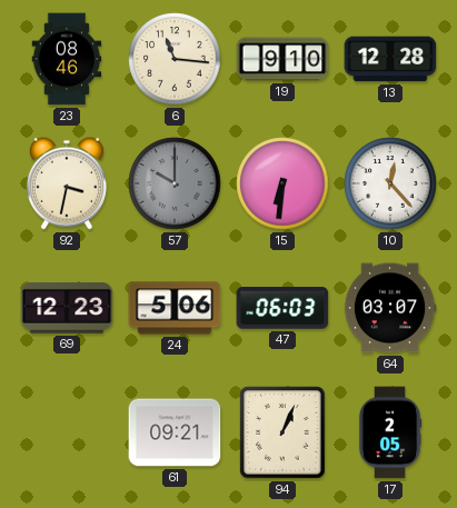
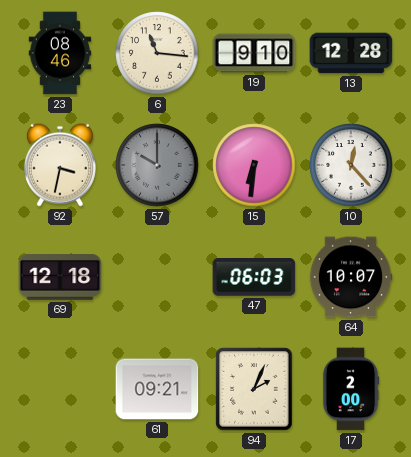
69: 12:23 -> 12:18
24: 5:06 -> none
64: 03:07 -> 10:07
94: 1:04 -> 2:04
17: 2:05 -> 2:00
